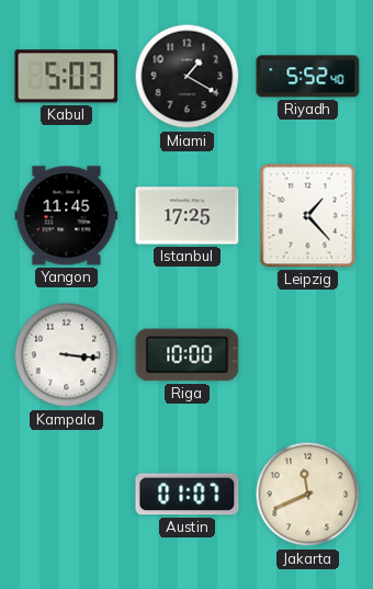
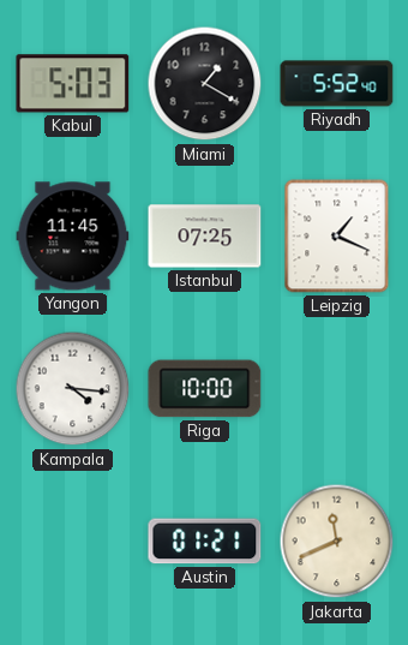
Istanbul: 17:25 -> 07:25
Leipzig: 1:23 -> 1:19
Kampala: 3:16 -> 4:16
Austin: 01:07 -> 01:21
